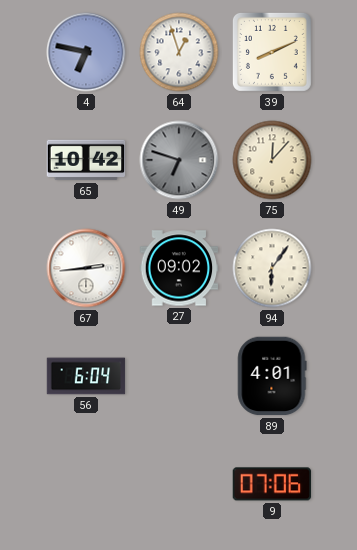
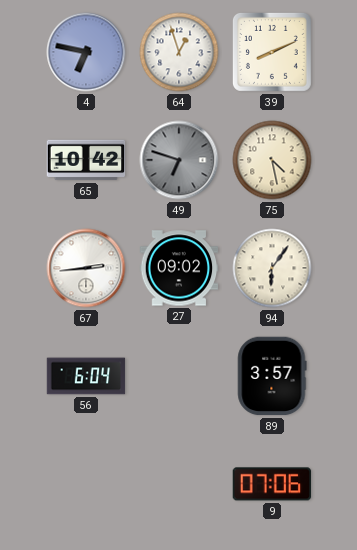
75: 12:07 -> 4:28
89: 4:01 -> 3:57
